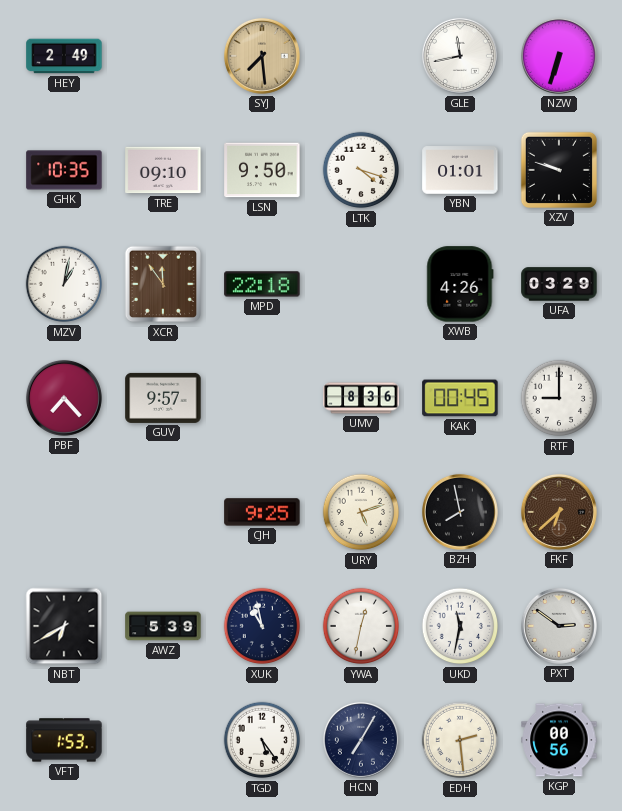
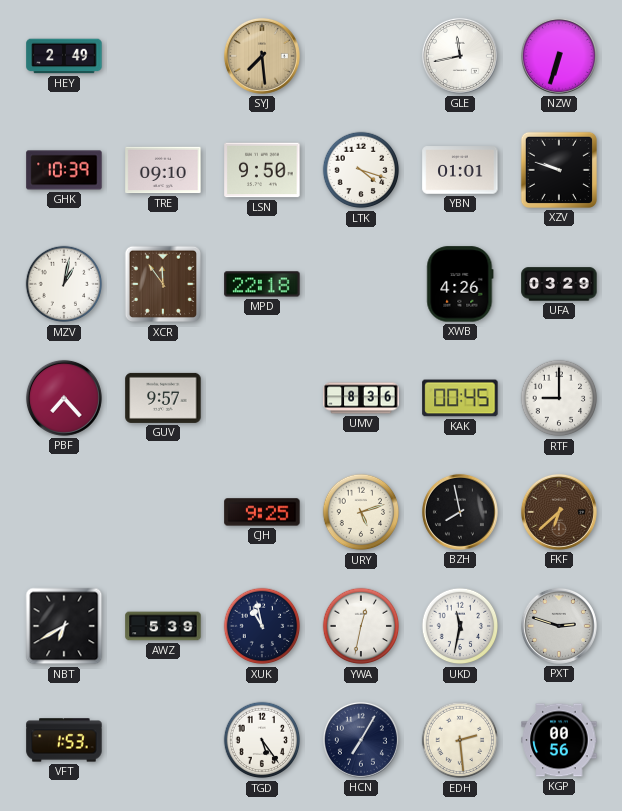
GHK: 10:35 -> 10:39
PXT: 2:51 -> 2:48
